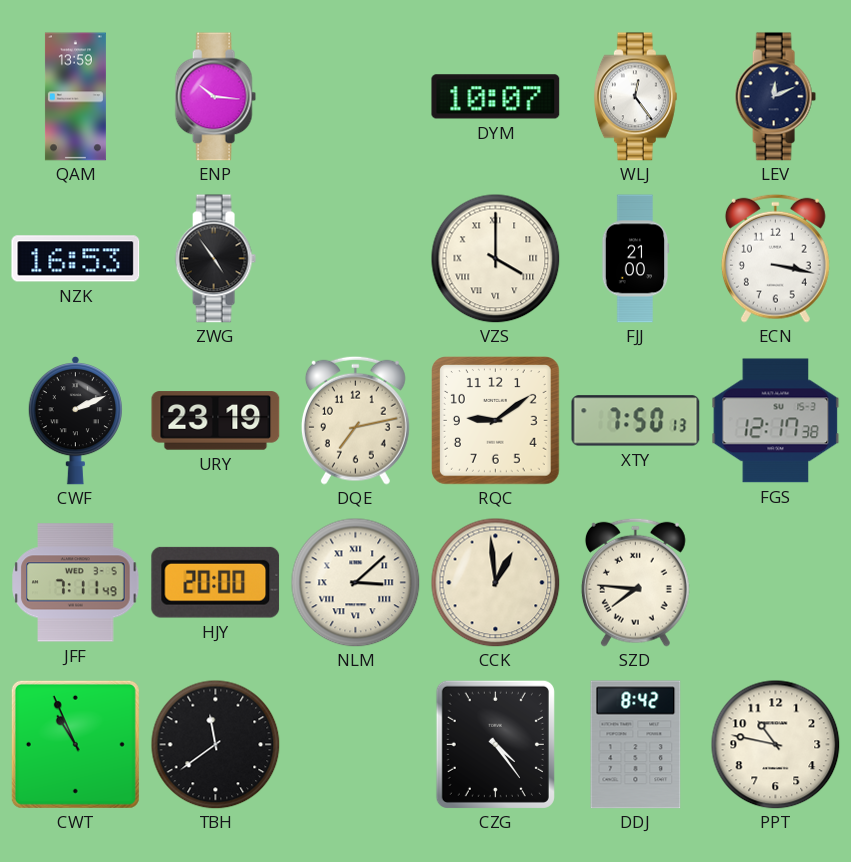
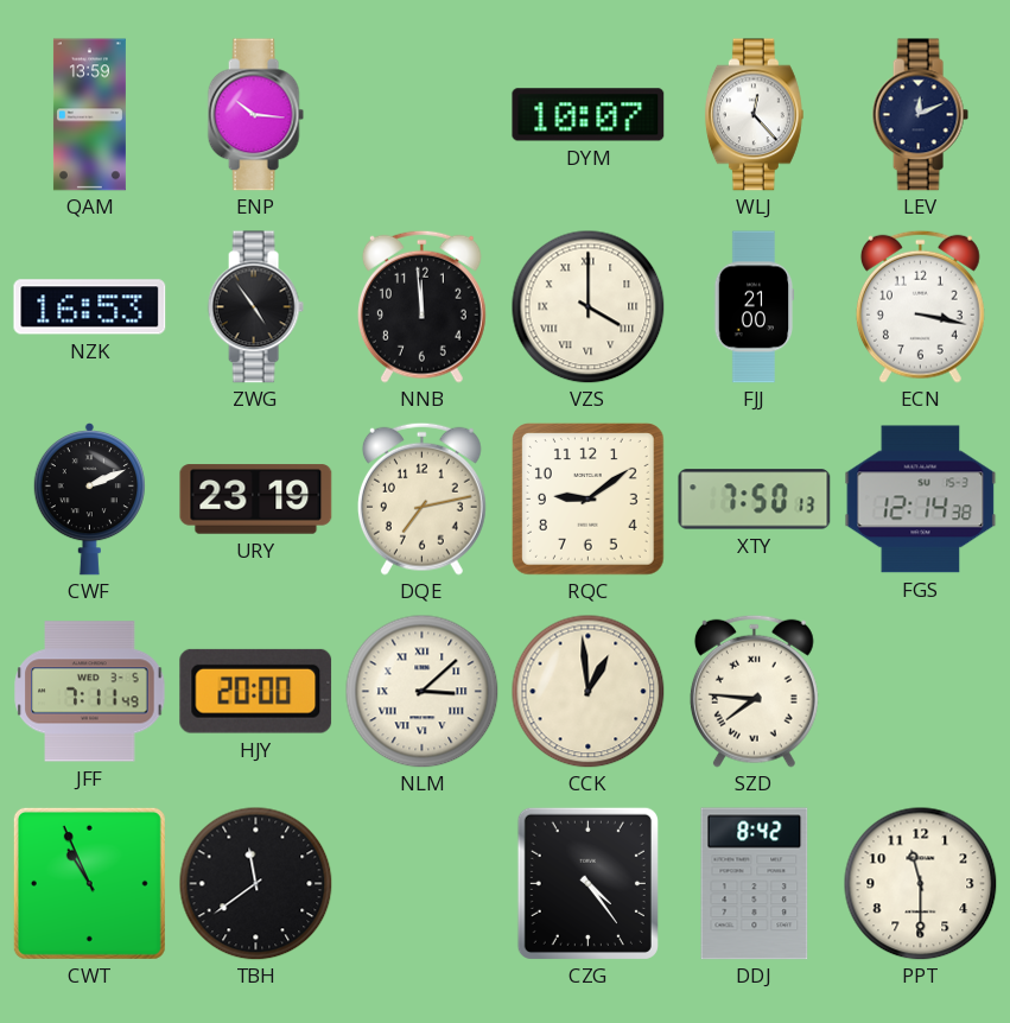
WLJ: 12:24 -> 12:23
NNB: none -> 11:59
FGS: 12:17 -> 12:14
PPT: 10:47 -> 11:30
